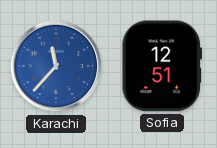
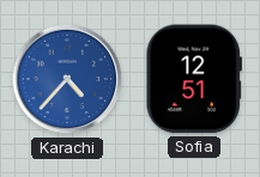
Karachi: 11:37 -> 4:37
